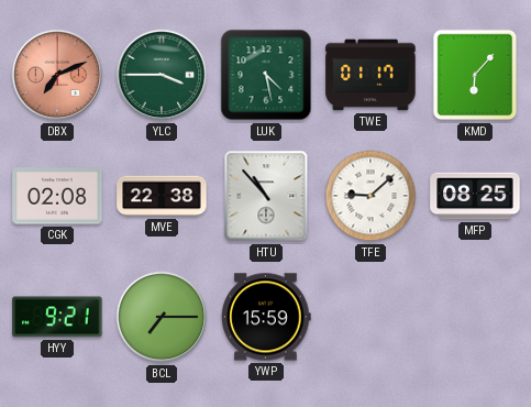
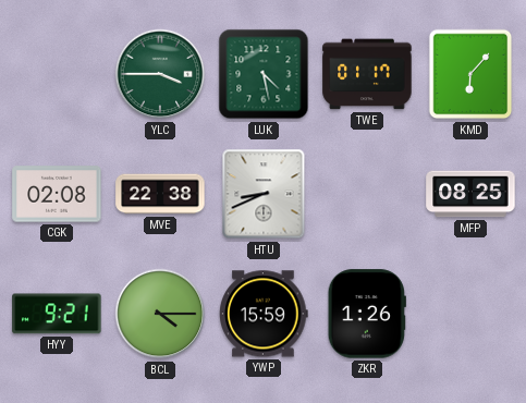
DBX: 7:11 -> none
HTU: 10:53 -> 8:41
TFE: 9:08 -> none
BCL: 7:15 -> 4:15
ZKR: none -> 1:26
